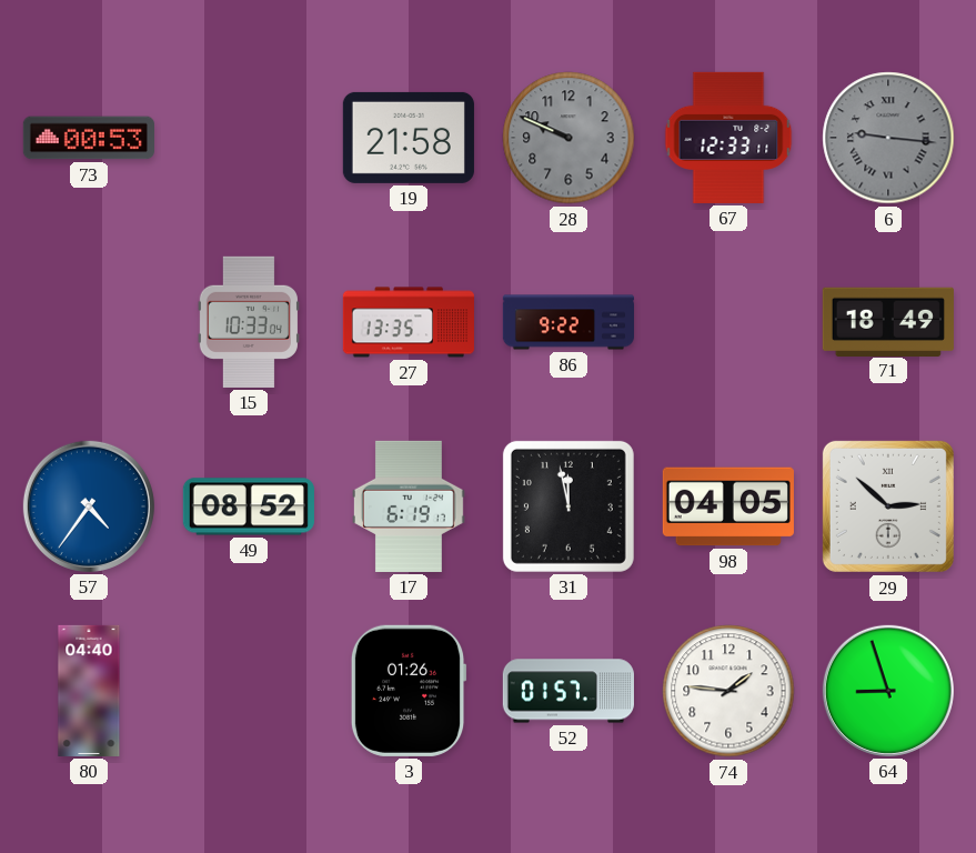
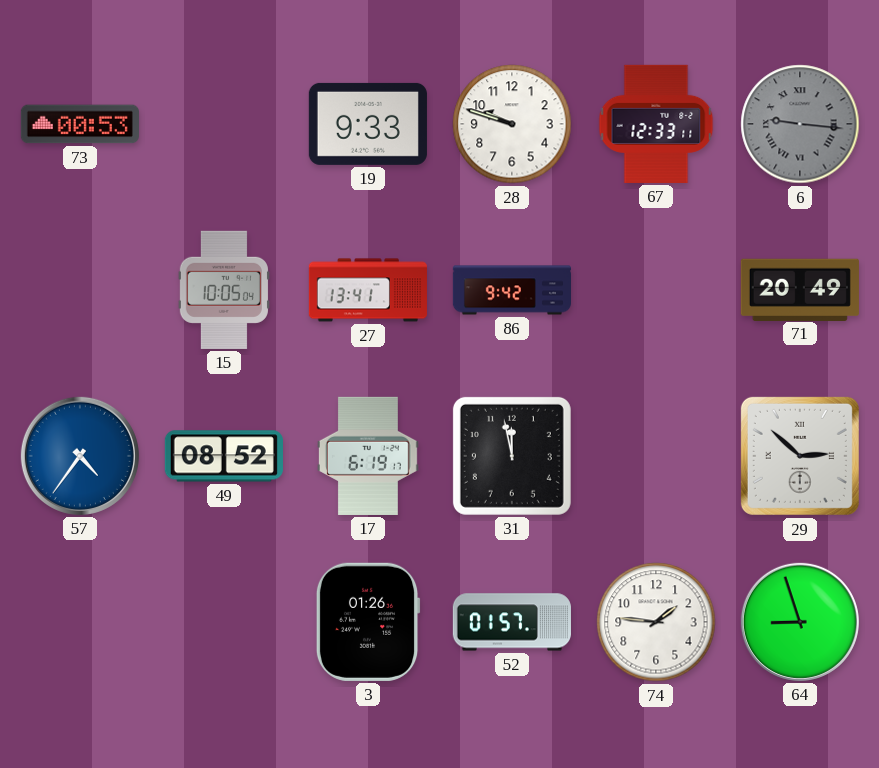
19: 21:58 -> 9:33
28: 9:49 -> 9:48
28 dial: grey -> white
15: 10:33 -> 10:05
27: 13:35 -> 13:41
86: 9:22 -> 9:42
71: 18:49 -> 20:49
98: 04:05 -> none
80: 04:40 -> none
